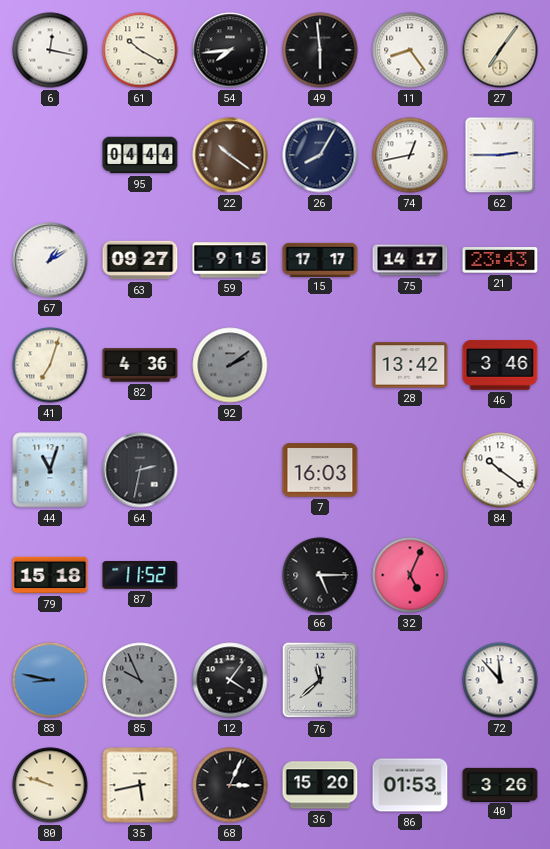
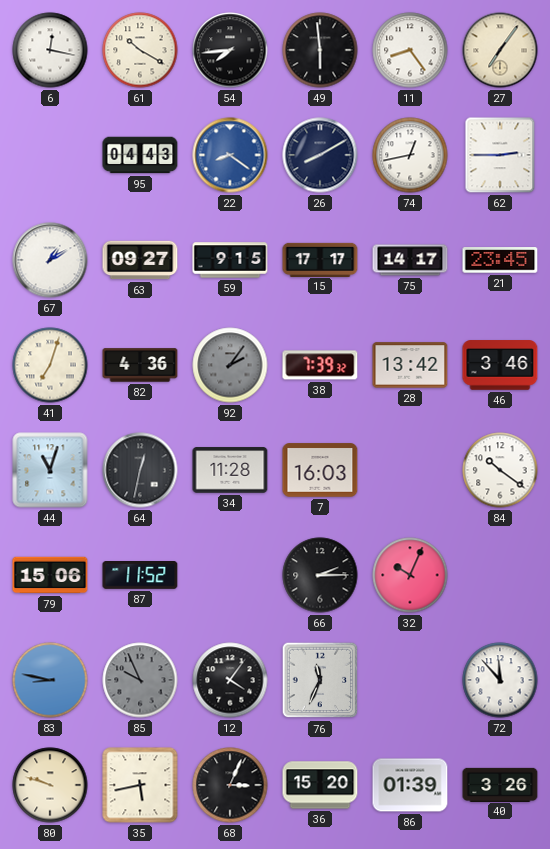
95: 04:44 -> 04:43
22: 10:21 -> 8:21
22 dial: brown -> blue
26: 8:05 -> 8:10
21: 23:43 -> 23:45
92: 2:09 -> 2:06
38: none -> 7:39
64: 2:32 -> 12:32
34: none -> 11:28
79: 15:18 -> 15:06
66: 5:15 -> 2:15
32: 5:04 -> 10:04
76: 11:38 -> 11:34
86: 01:53 -> 01:39
